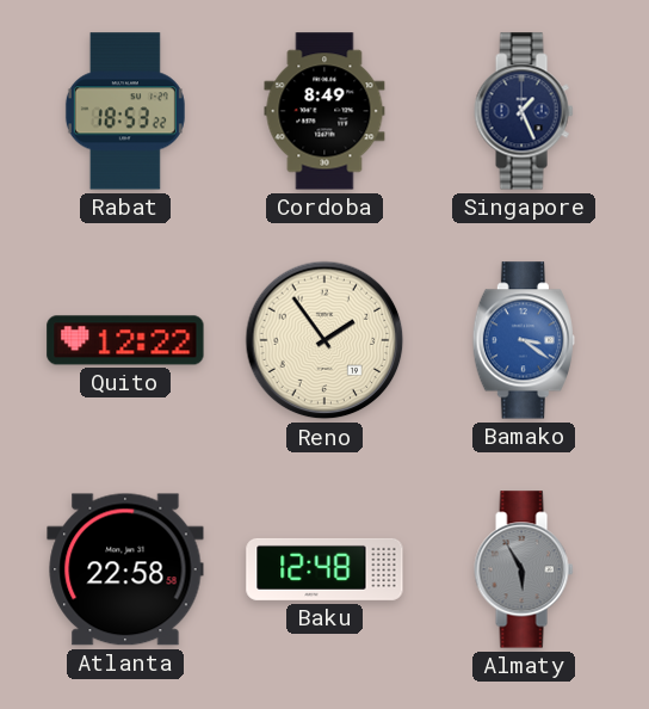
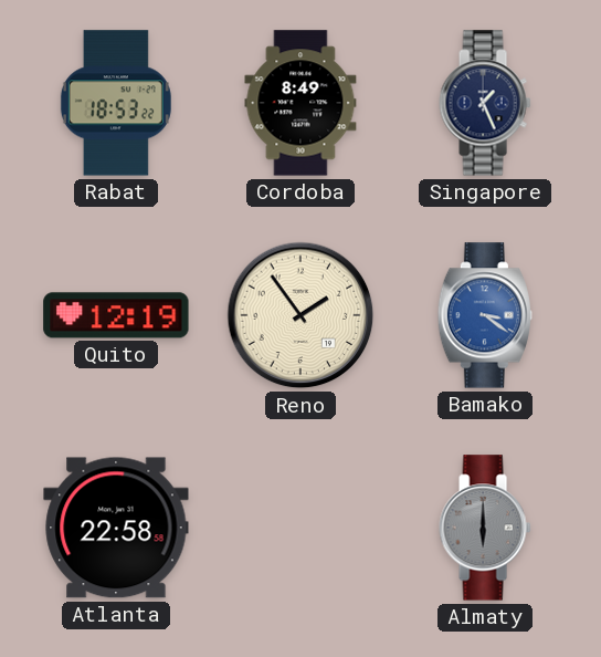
Quito: 12:22 -> 12:19
Baku: 12:48 -> none
Almaty: 5:55 -> 6:00
